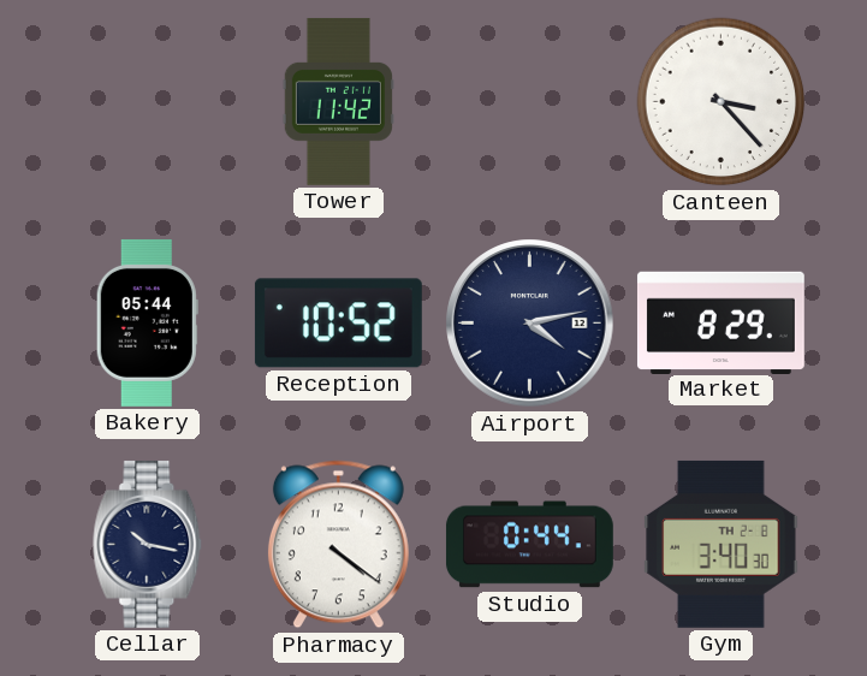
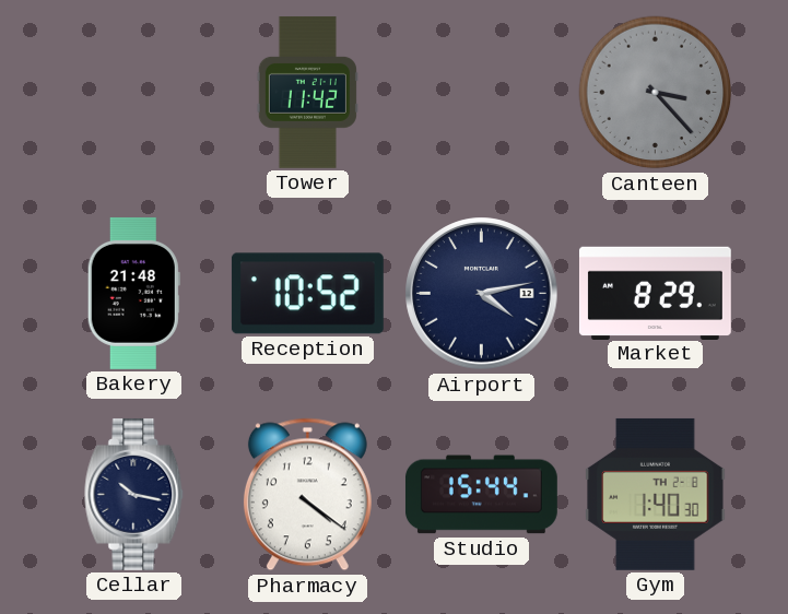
Canteen dial: white -> grey
Bakery: 05:44 -> 21:48
Studio: 0:44 -> 15:44
Gym: 3:40 -> 1:40
